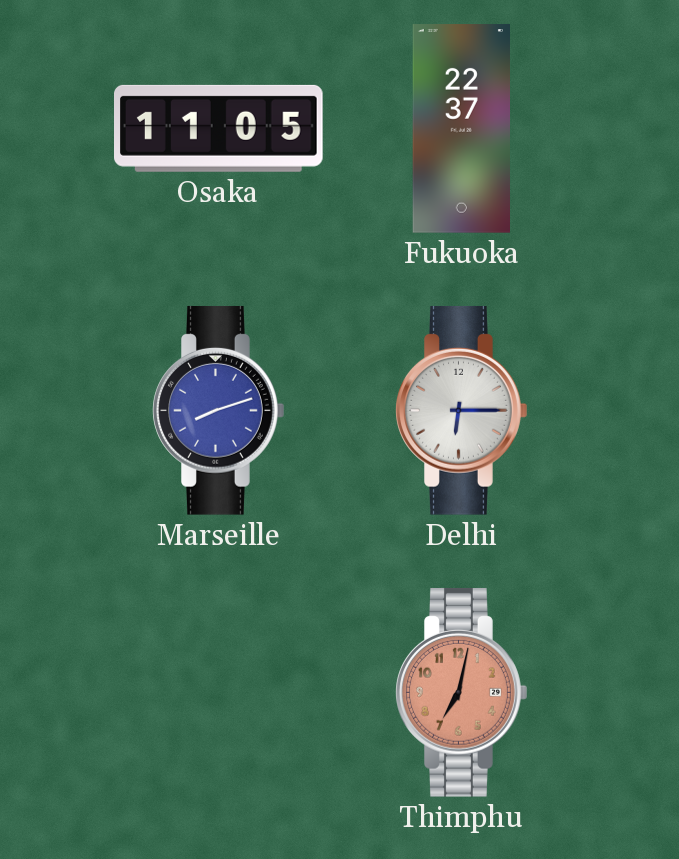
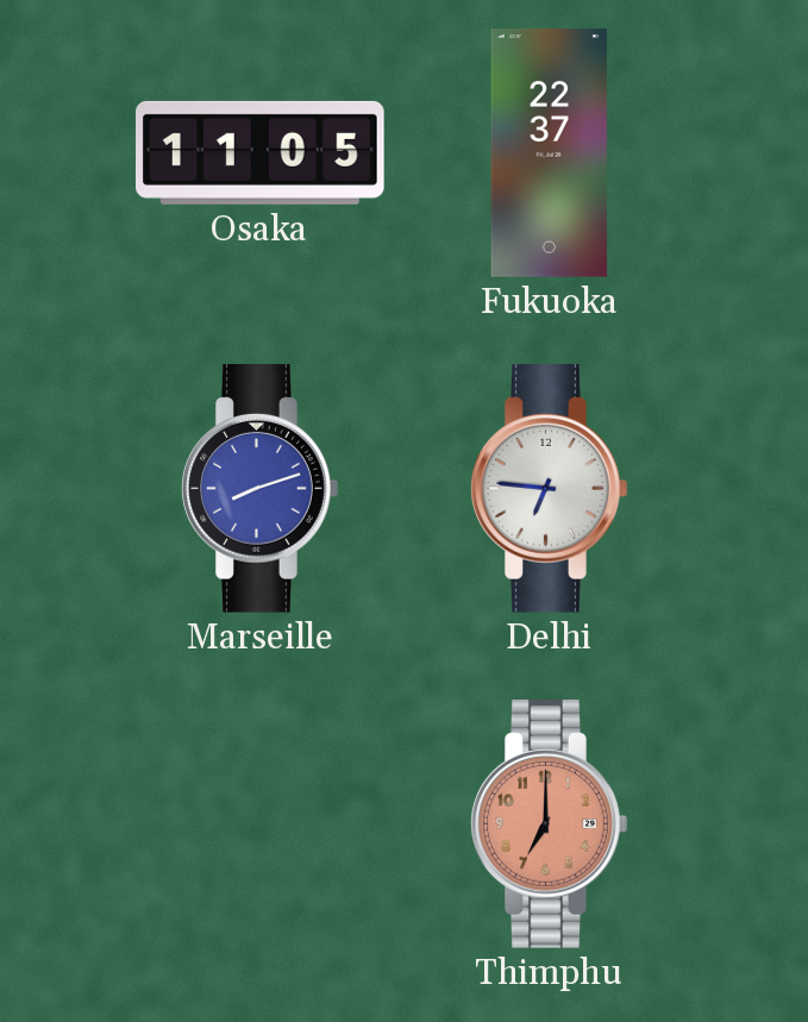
Delhi: 6:15 -> 6:46
Thimphu: 7:02 -> 7:00
